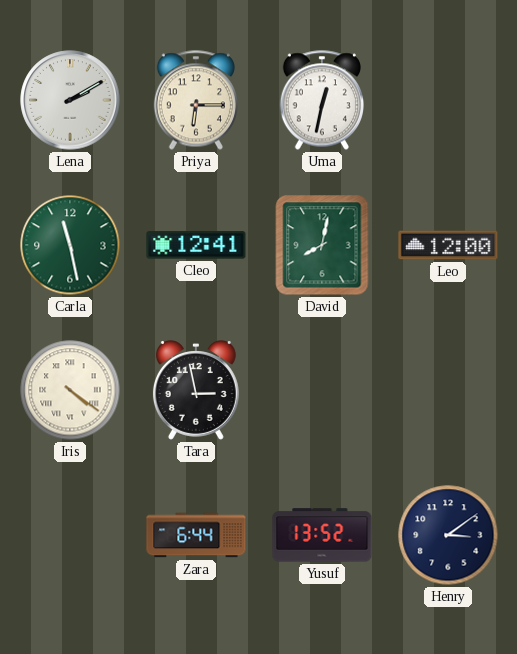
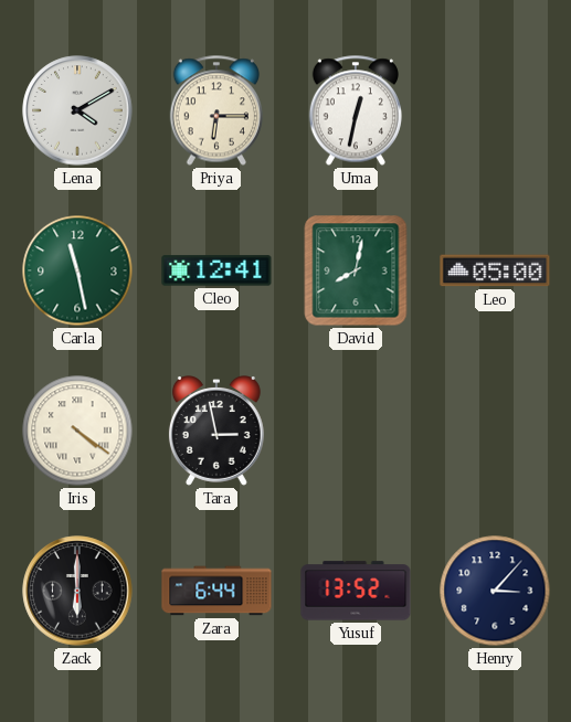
Lena: 2:10 -> 4:10
Leo: 12:00 -> 05:00
Zack: none -> 6:00
Henry: 3:09 -> 3:07
